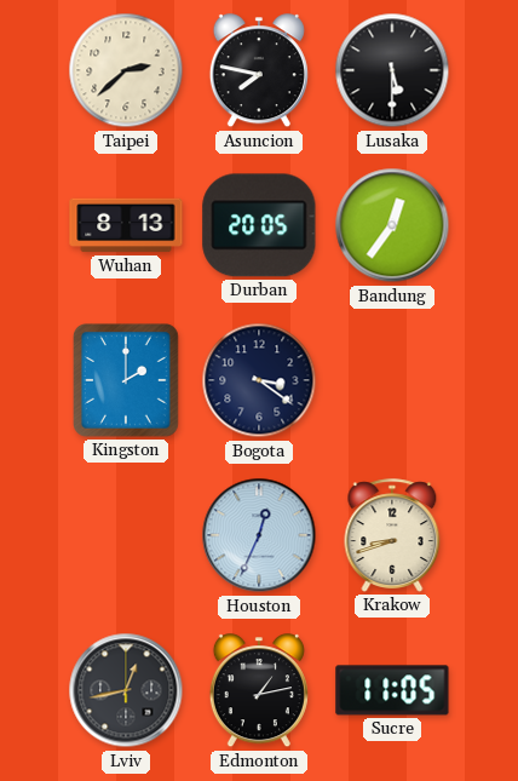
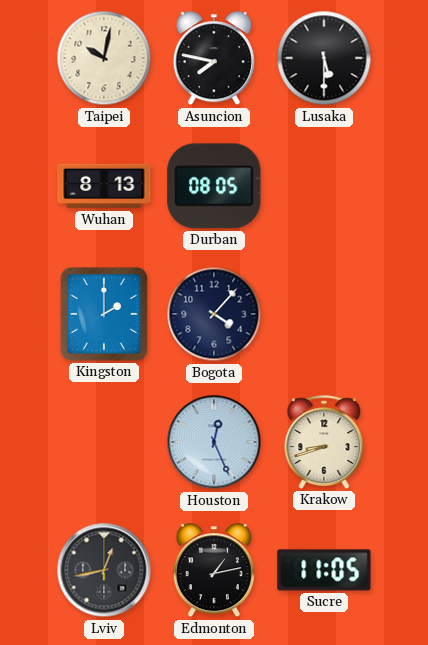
Taipei: 2:38 -> 10:02
Durban: 20:05 -> 08:05
Bandung: 12:36 -> none
Bogota: 3:21 -> 4:07
Houston: 12:34 -> 12:26
